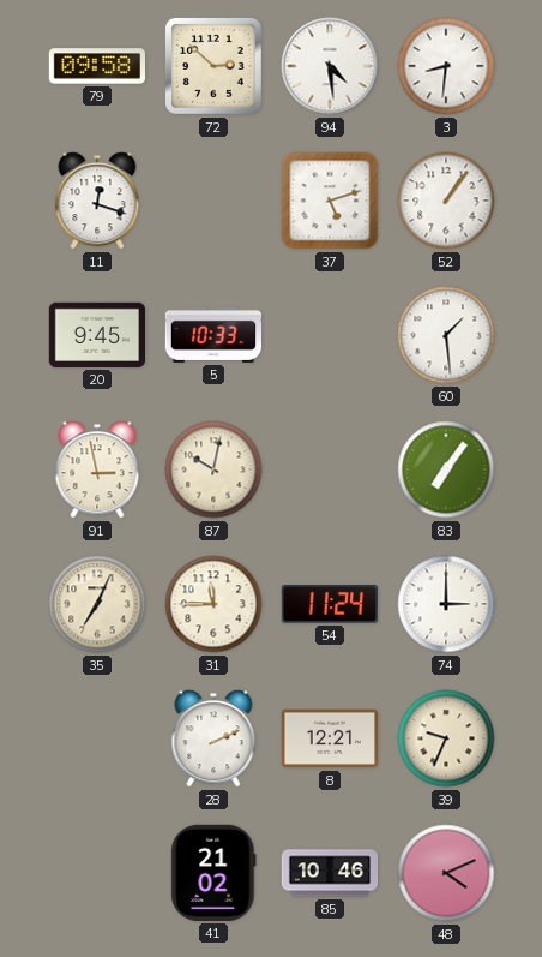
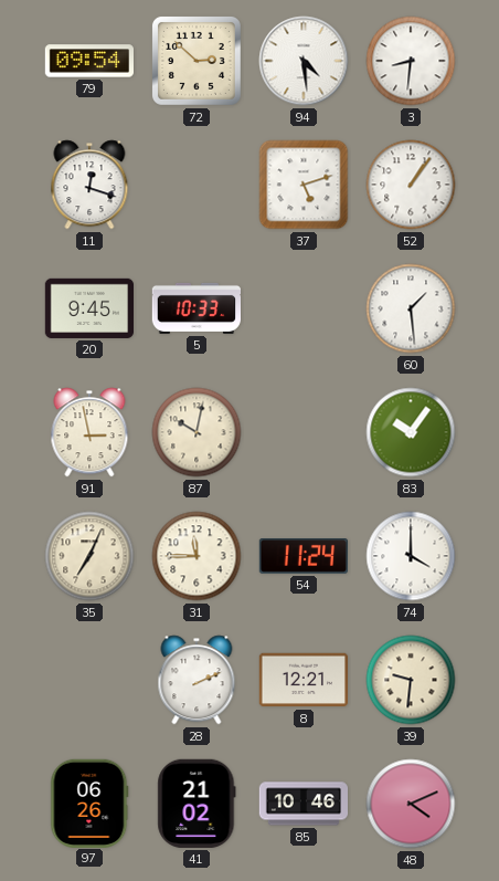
79: 09:58 -> 09:54
83: 7:06 -> 10:06
74: 3:00 -> 4:00
39: 9:34 -> 9:31
97: none -> 06:26
